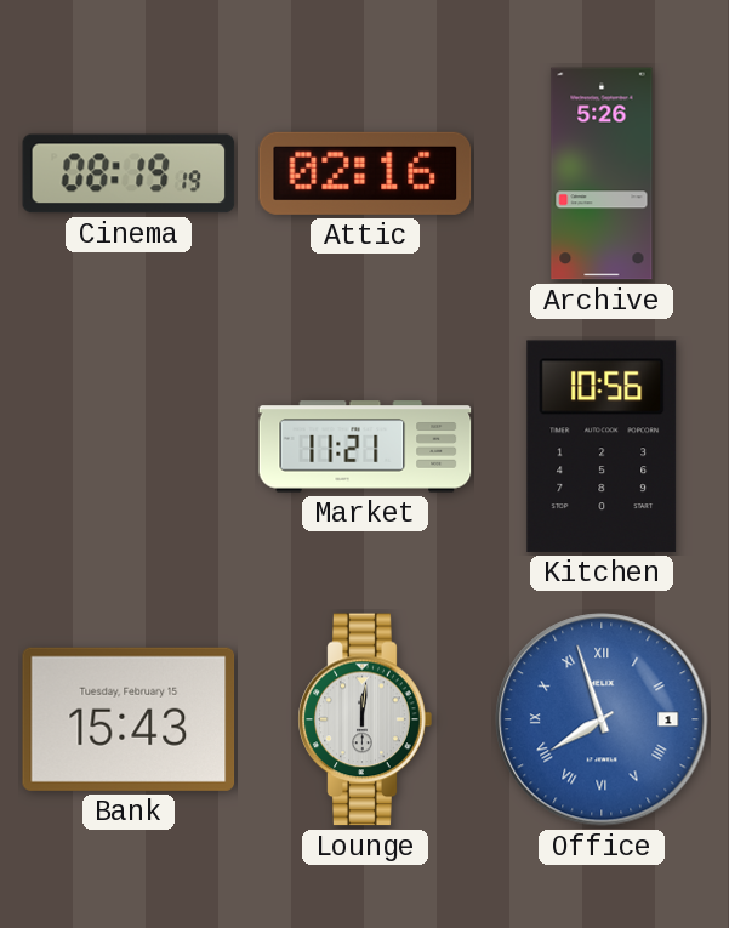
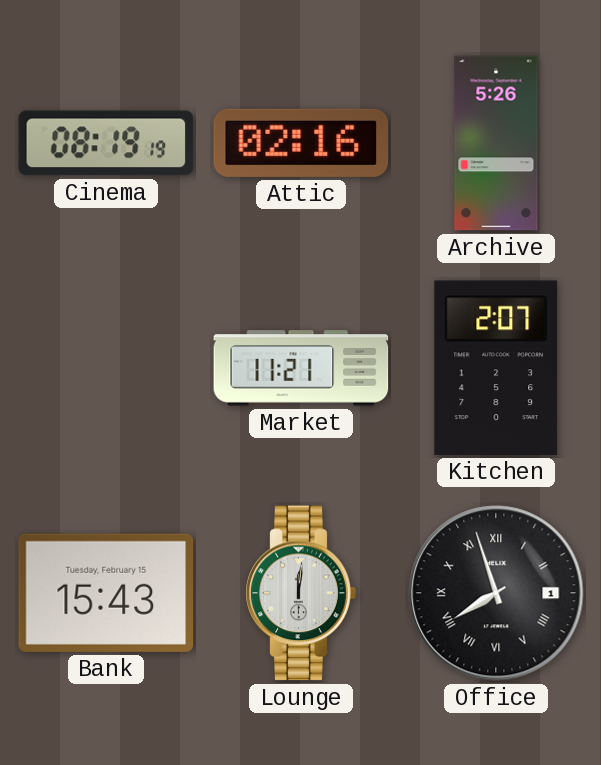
Kitchen: 10:56 -> 2:07
Office dial: blue -> black
